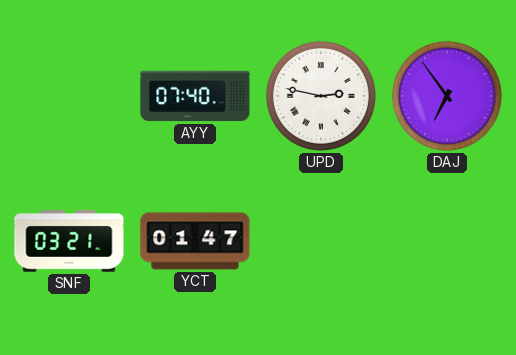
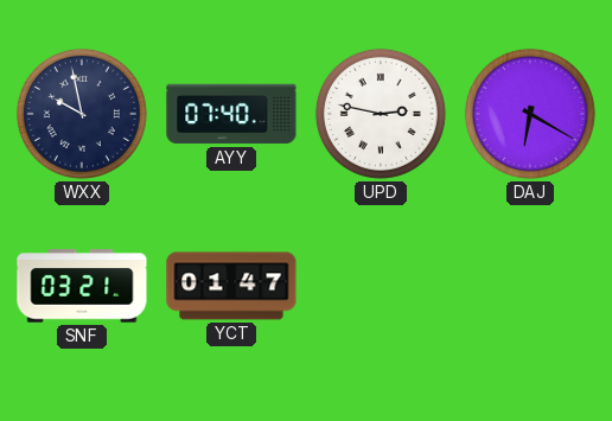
WXX: none -> 9:58
DAJ: 6:54 -> 6:20
